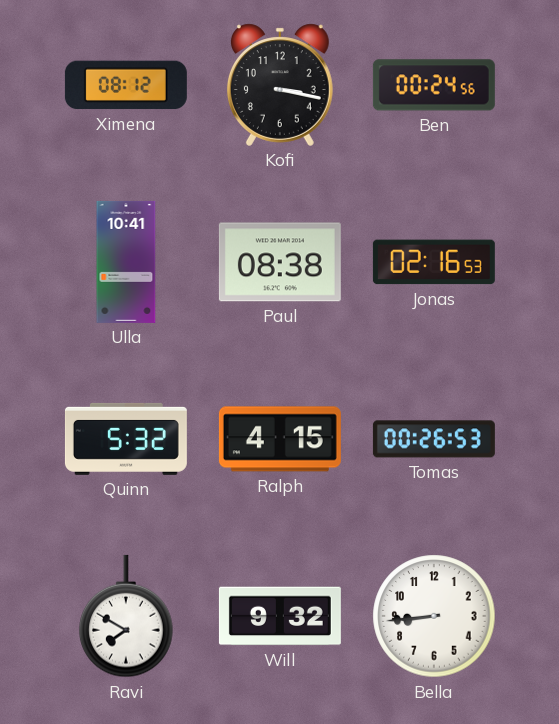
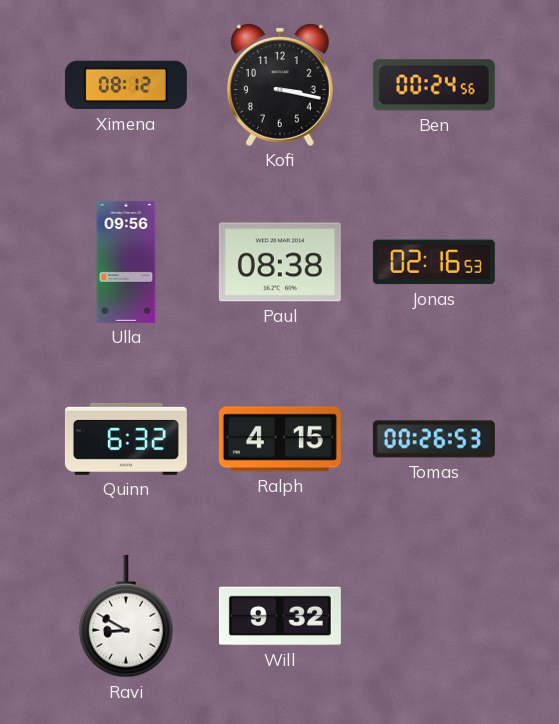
Ulla: 10:41 -> 09:56
Quinn: 5:32 -> 6:32
Ravi: 7:50 -> 8:50
Bella: 8:44 -> none
